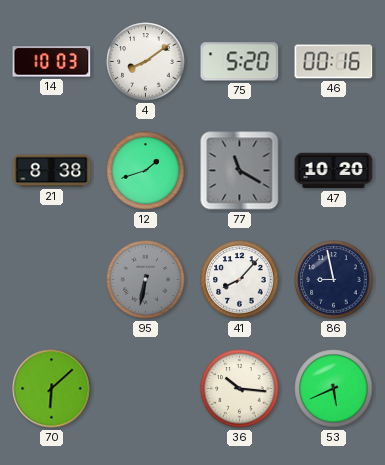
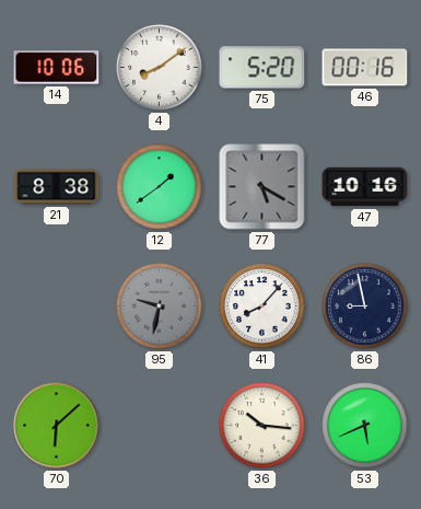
14: 10:03 -> 10:06
12: 1:42 -> 1:39
77: 11:20 -> 5:20
47: 10:20 -> 10:16
95: 6:32 -> 9:32
